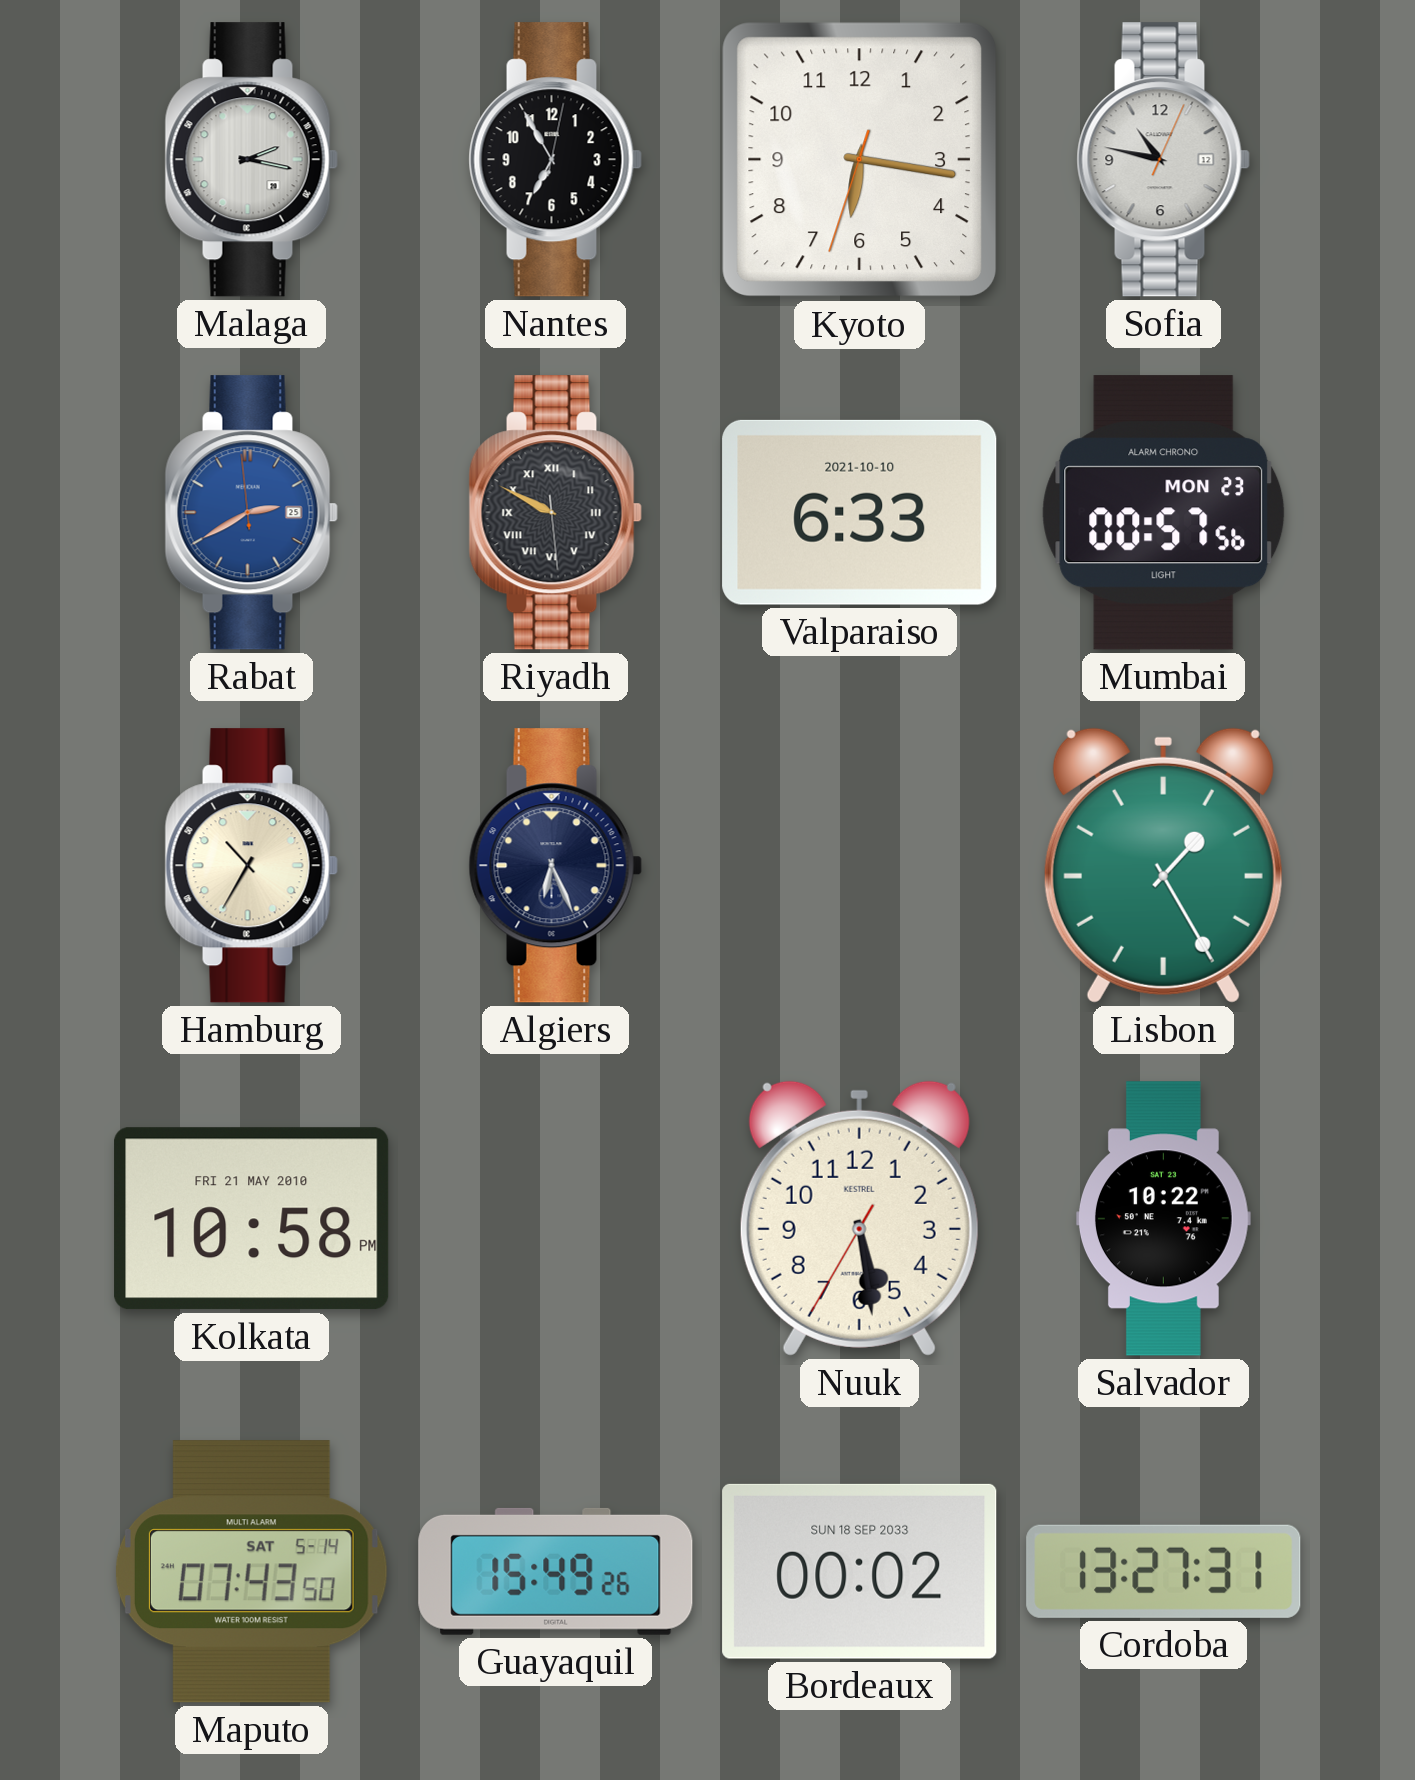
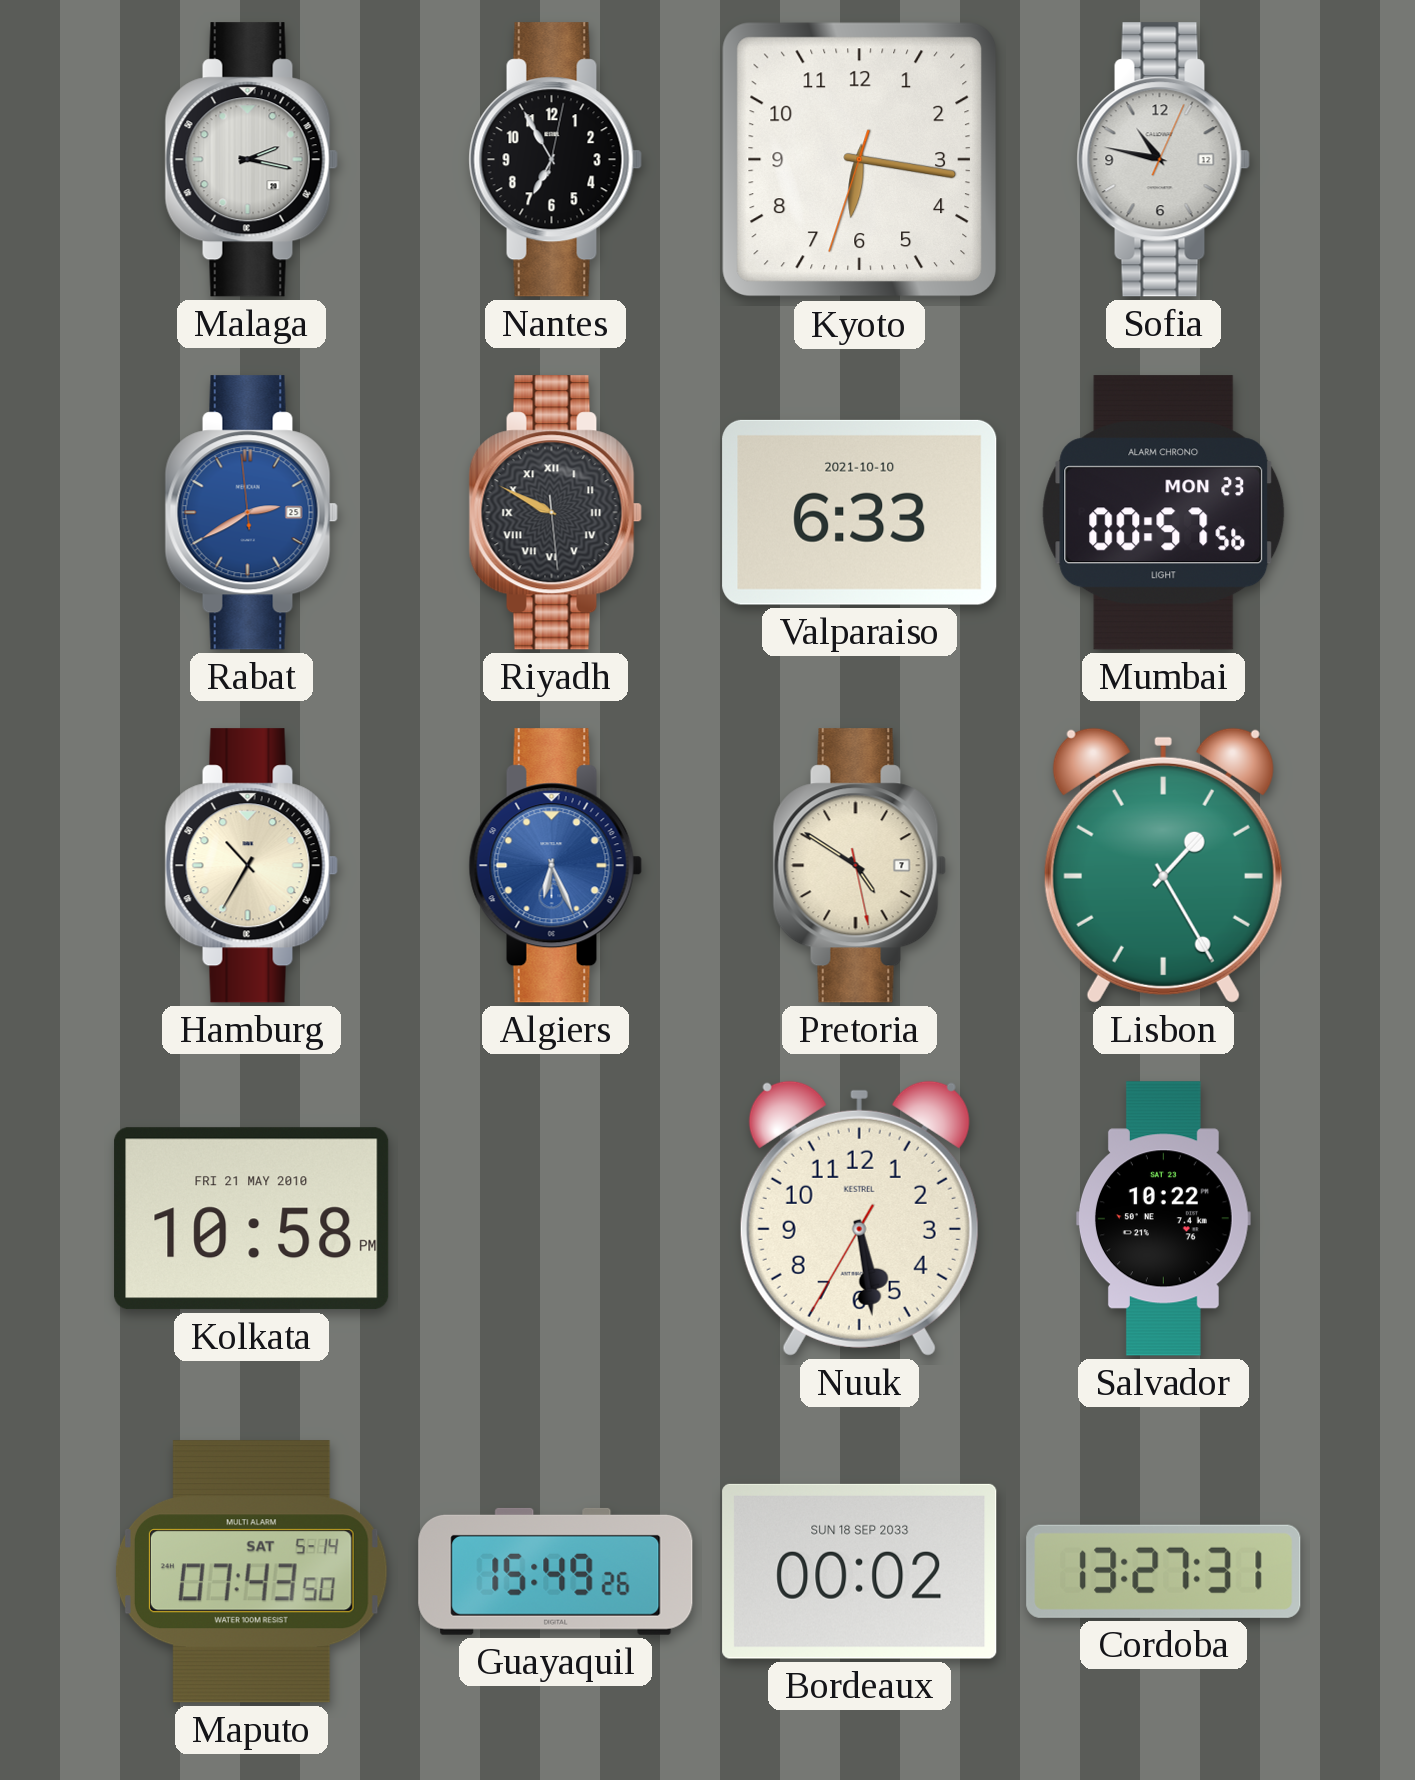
Algiers dial: navy -> blue
Pretoria: none -> 4:50
